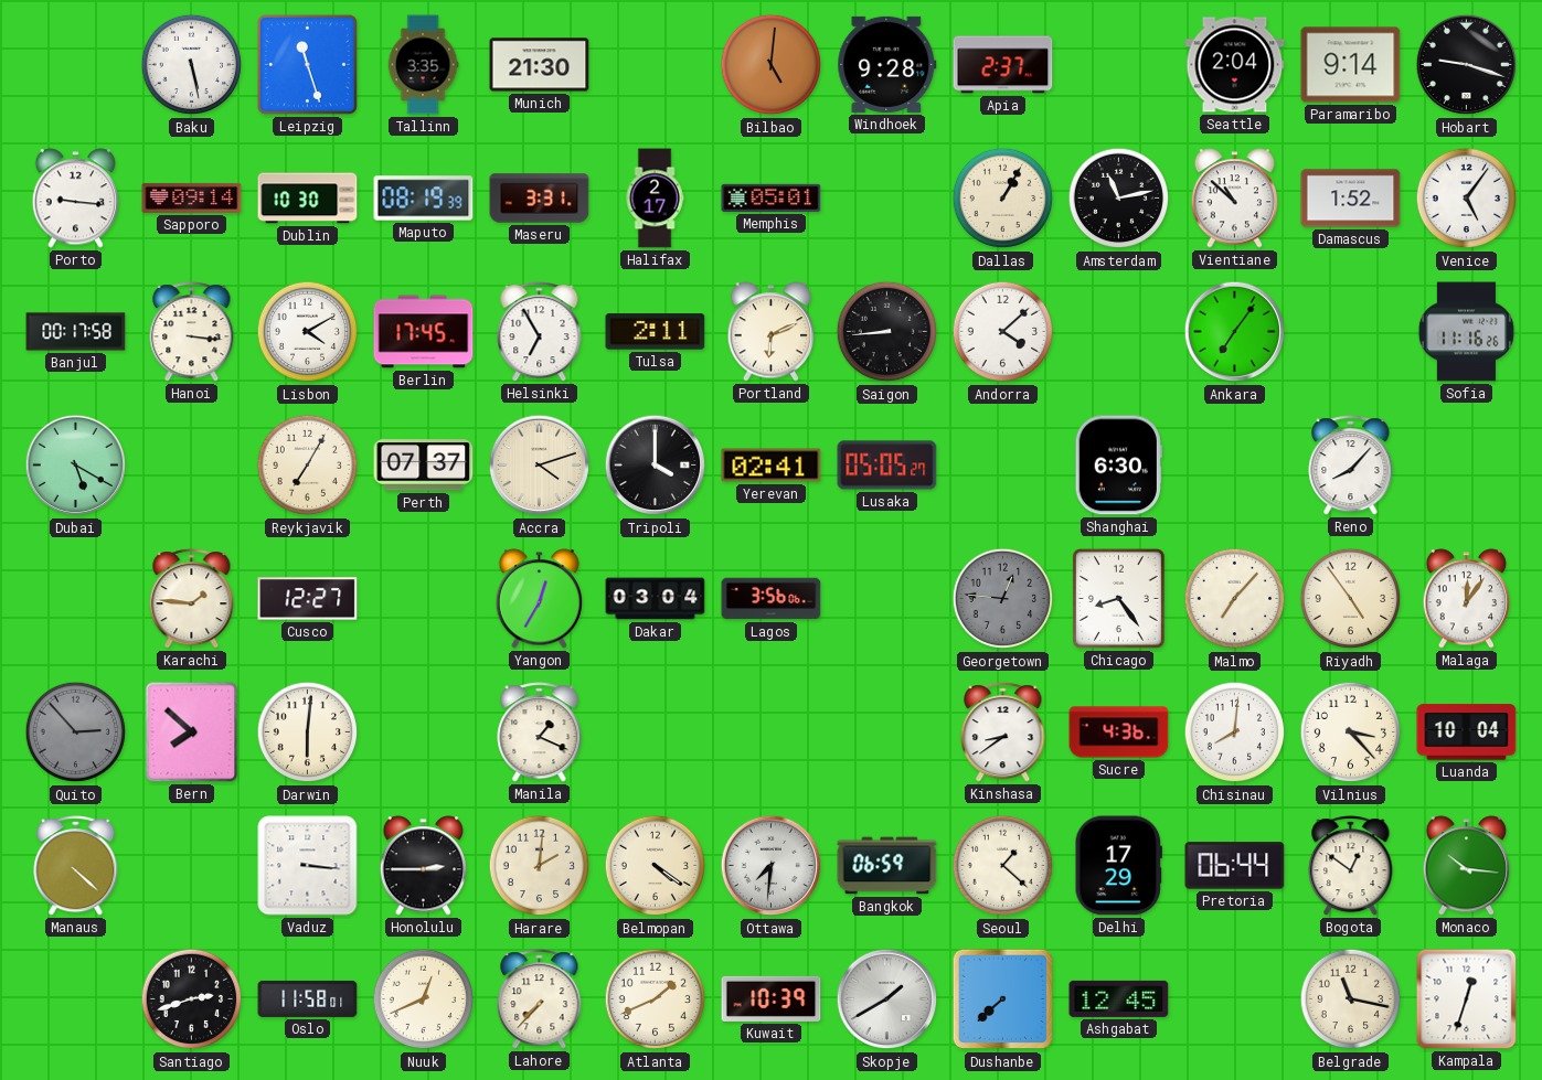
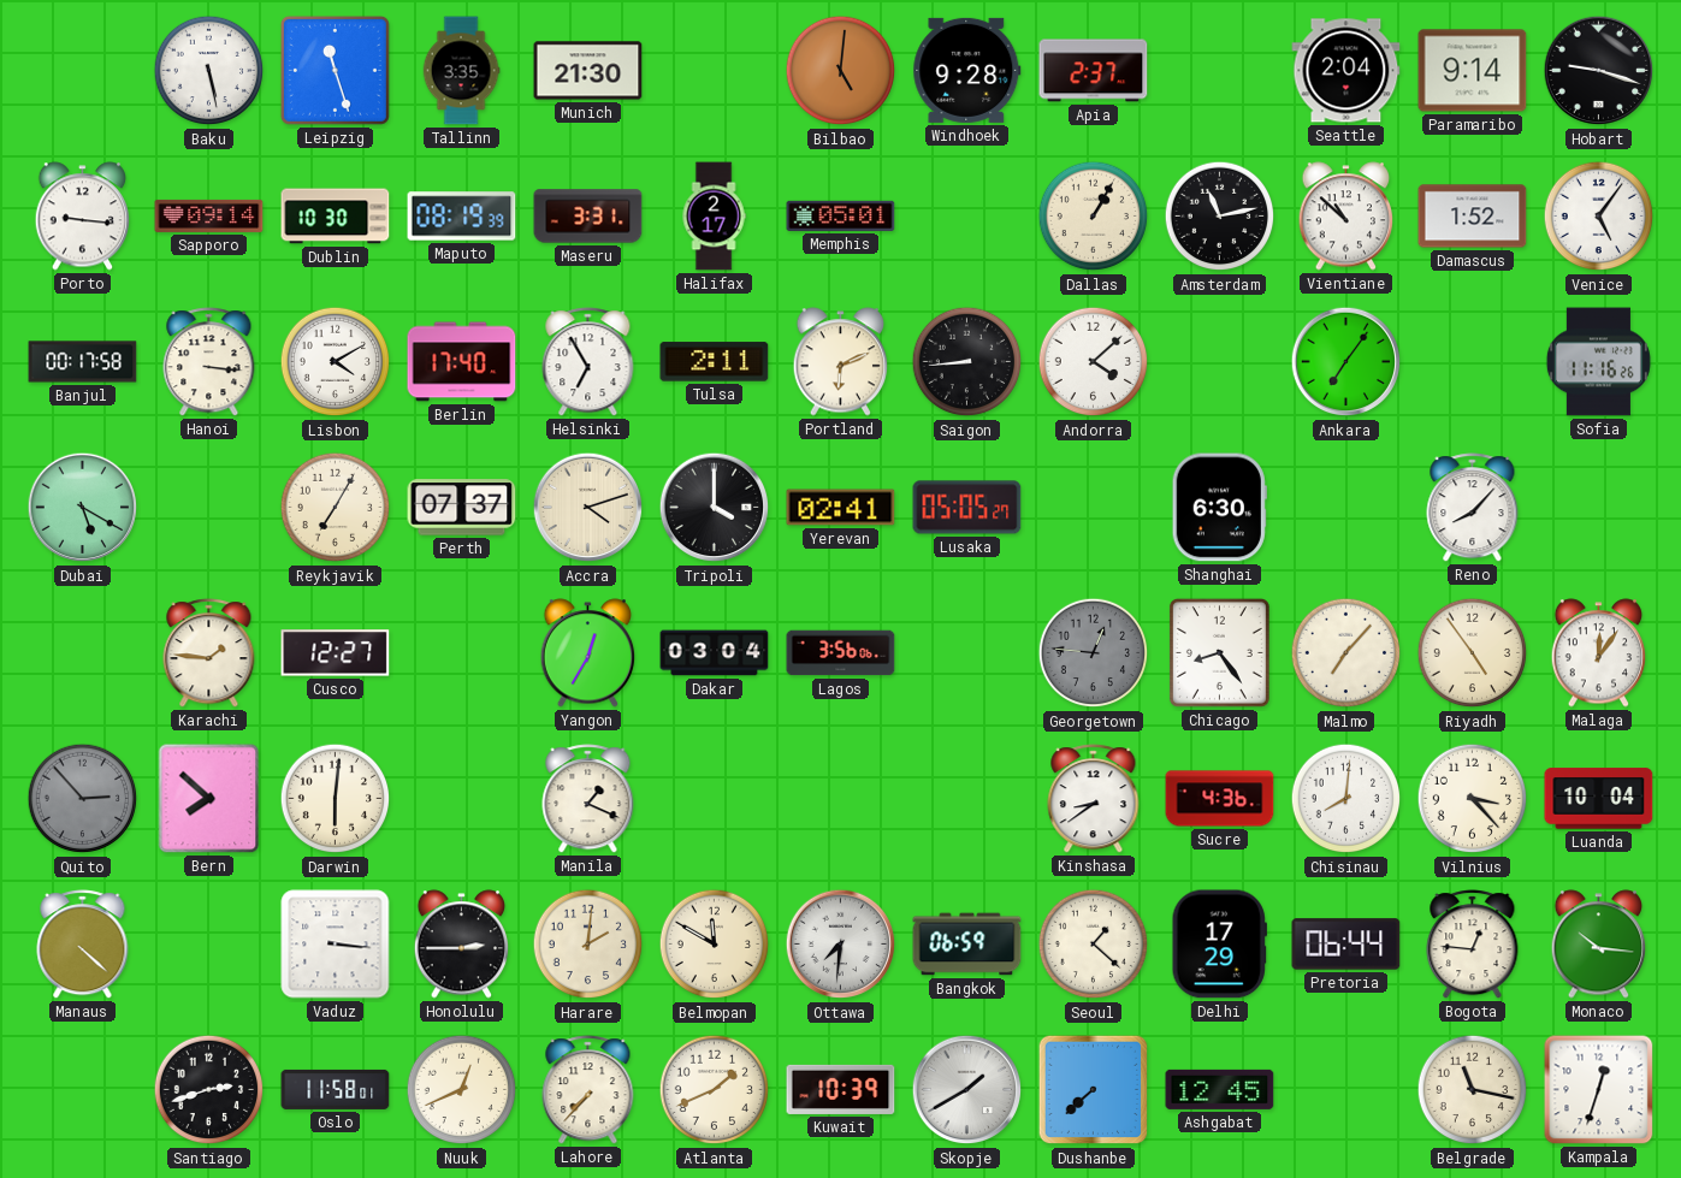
Berlin: 17:45 -> 17:40
Belmopan: 4:21 -> 11:50
Bogota: 12:51 -> 12:46
